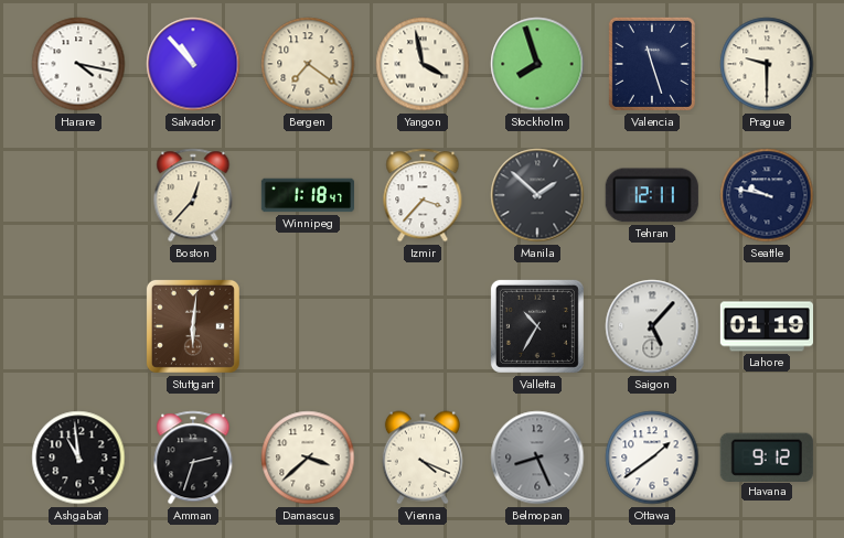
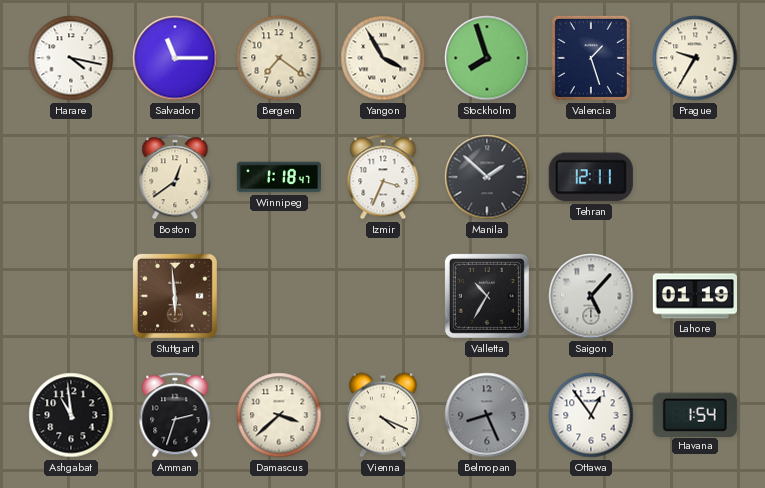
Salvador: 10:53 -> 11:15
Yangon: 3:58 -> 3:55
Valencia: 11:27 -> 1:27
Prague: 9:30 -> 9:35
Boston: 12:37 -> 12:39
Izmir: 3:37 -> 3:34
Seattle: 9:47 -> none
Stuttgart: 6:01 -> 5:59
Ottawa: 1:39 -> 12:54
Havana: 9:12 -> 1:54
